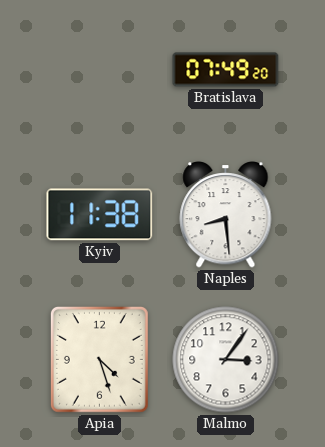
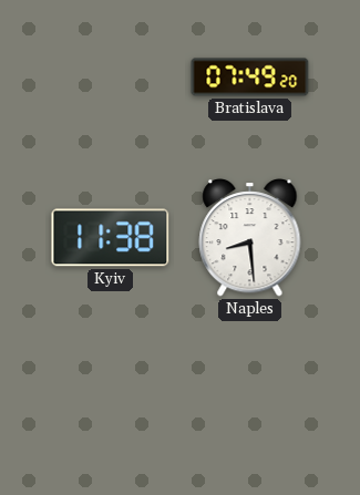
Apia: 4:27 -> none
Malmo: 3:06 -> none
